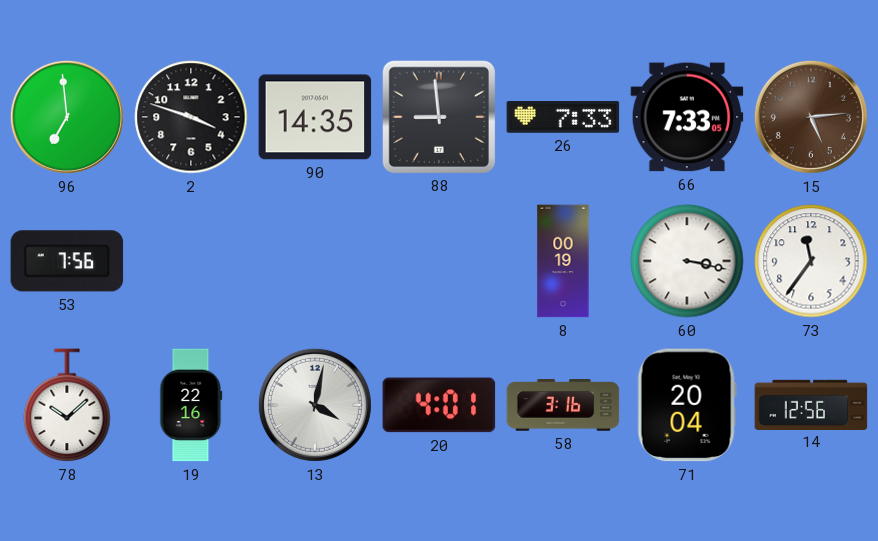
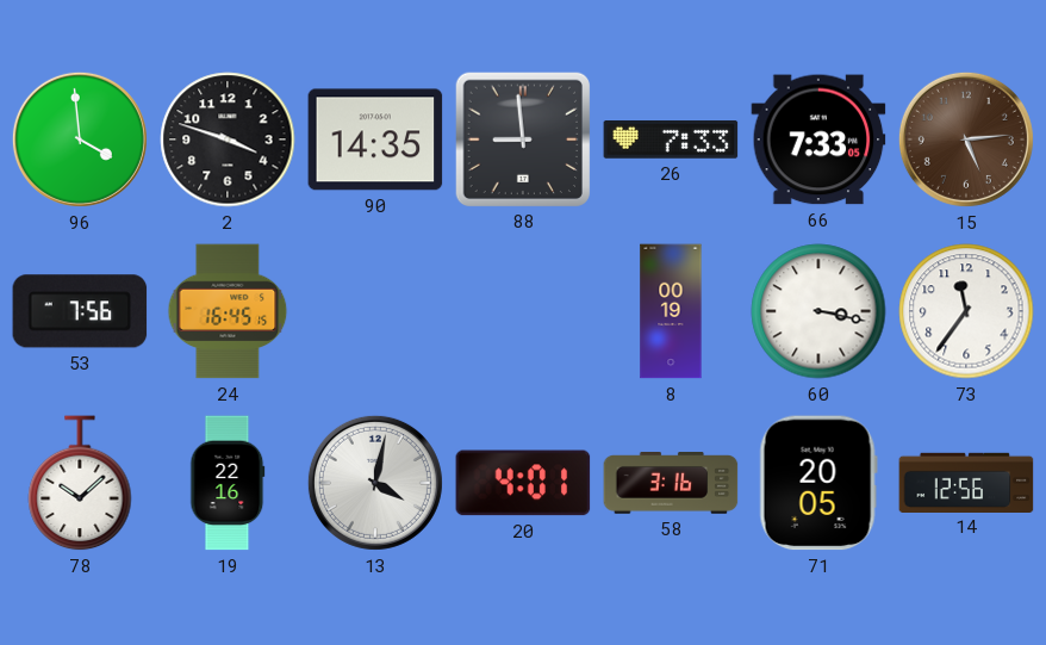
96: 6:59 -> 3:59
24: none -> 16:45
71: 20:04 -> 20:05
